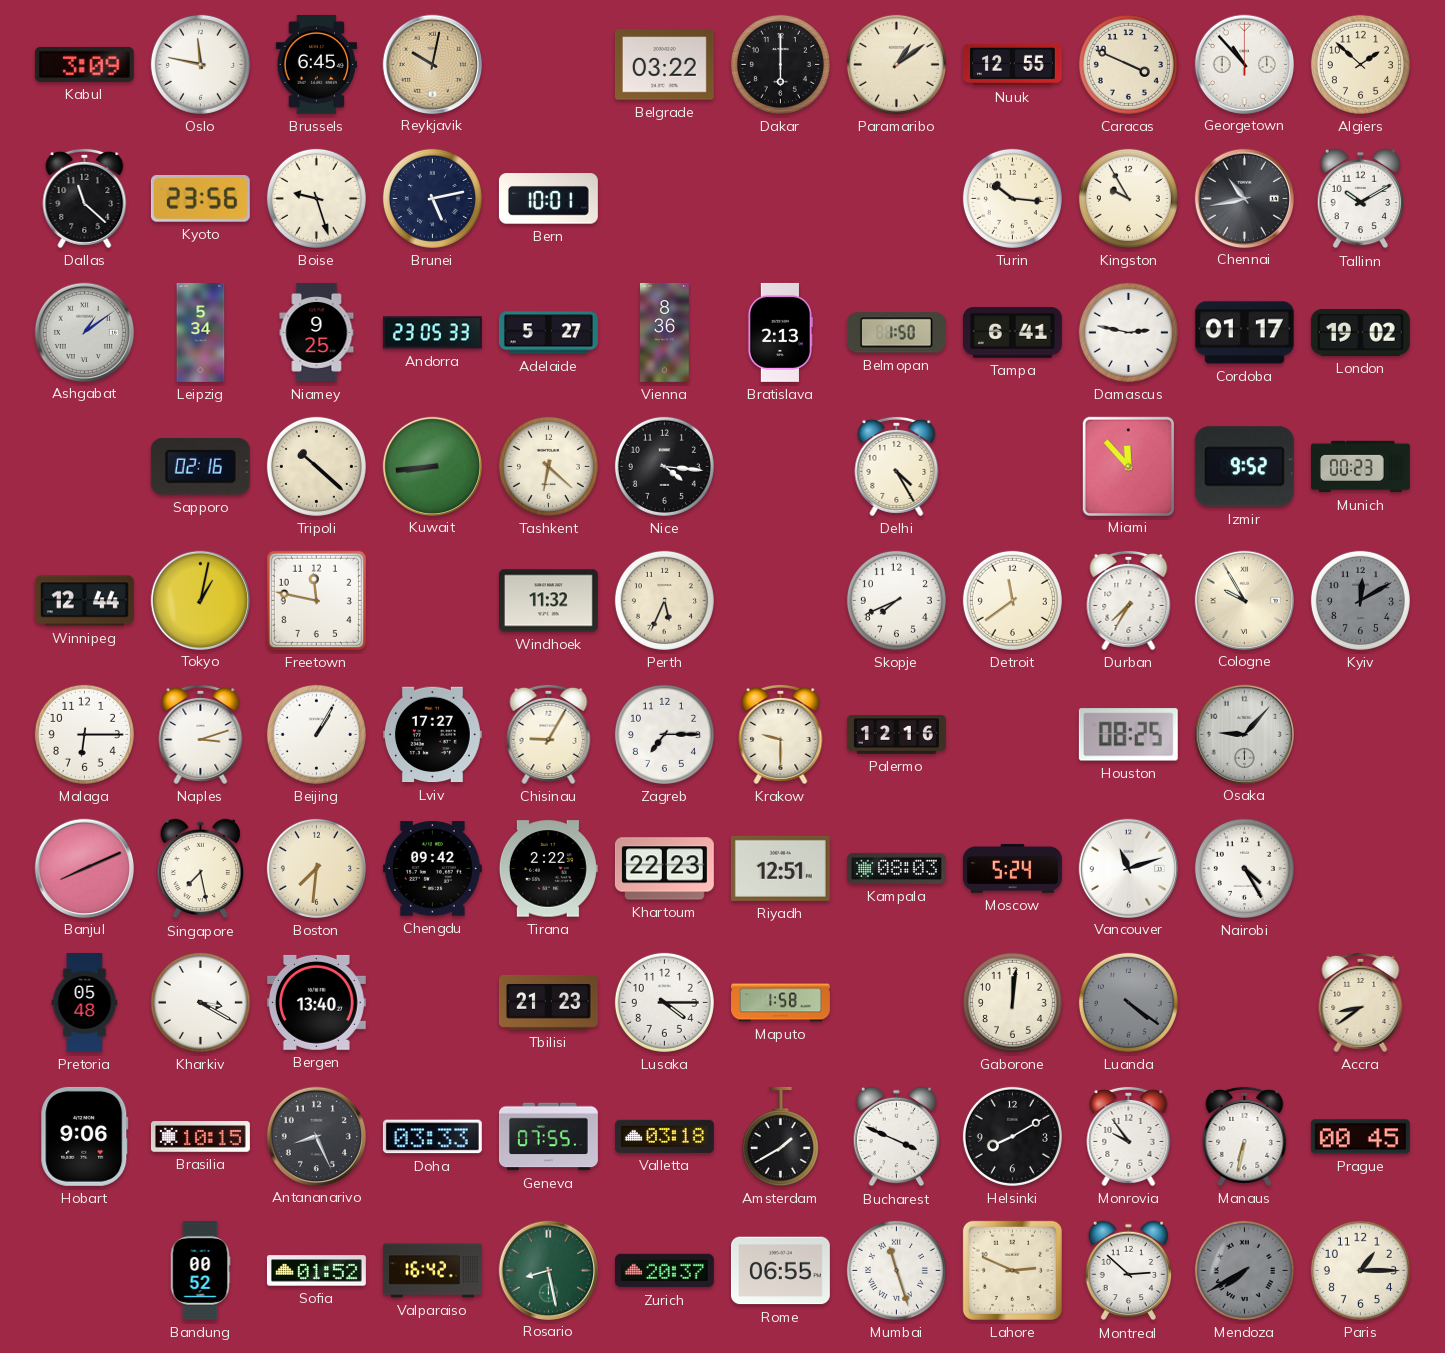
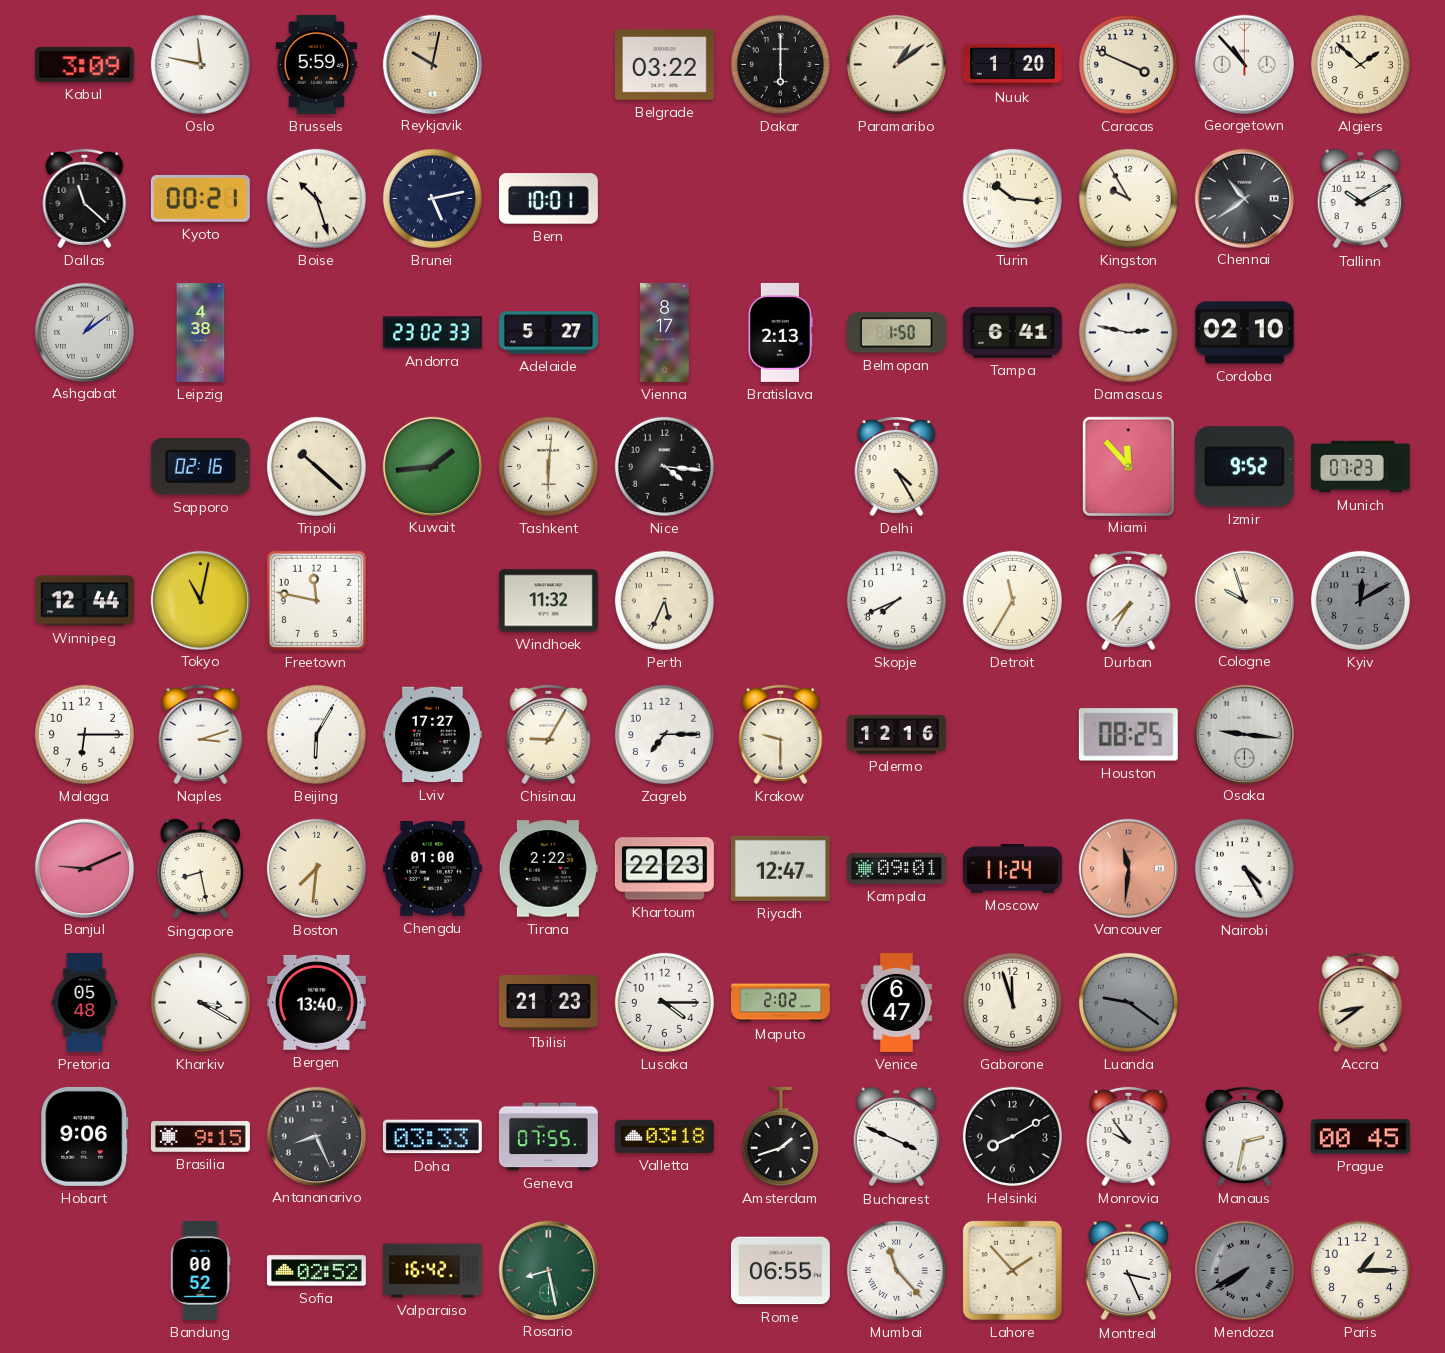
Brussels: 6:45 -> 5:59
Nuuk: 12:55 -> 1:20
Kyoto: 23:56 -> 00:21
Boise: 9:27 -> 10:27
Chennai: 10:43 -> 10:39
Leipzig: 5:34 -> 4:38
Niamey: 9:25 -> none
Andorra: 23:05 -> 23:02
Vienna: 8:36 -> 8:17
Cordoba: 01:17 -> 02:10
London: 19:02 -> none
Kuwait: 8:44 -> 1:44
Tashkent: 6:22 -> 6:01
Munich: 00:23 -> 07:23
Tokyo: 1:02 -> 11:02
Detroit: 11:39 -> 11:35
Cologne: 9:55 -> 9:57
Beijing: 1:05 -> 6:05
Osaka: 9:07 -> 9:16
Banjul: 8:11 -> 9:11
Singapore: 7:28 -> 8:28
Chengdu: 09:42 -> 01:00
Riyadh: 12:51 -> 12:47
Kampala: 08:03 -> 09:01
Moscow: 5:24 -> 11:24
Vancouver: 11:12 -> 11:31
Vancouver dial: white -> salmon
Maputo: 1:58 -> 2:02
Venice: none -> 6:47
Gaborone: 12:01 -> 11:57
Luanda: 4:21 -> 9:21
Brasilia: 10:15 -> 9:15
Amsterdam: 1:40 -> 1:42
Manaus: 6:32 -> 2:32
Sofia: 01:52 -> 02:52
Zurich: 20:37 -> none
Mumbai: 11:27 -> 11:23
Lahore: 2:49 -> 1:53
Montreal: 2:52 -> 3:26
